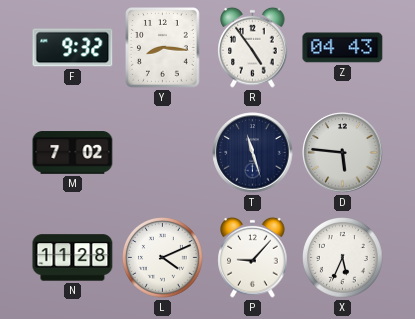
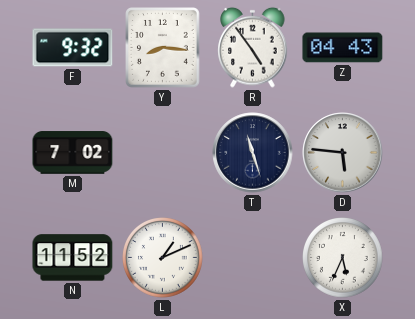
N: 11:28 -> 11:52
L: 4:11 -> 1:11
P: 9:07 -> none
